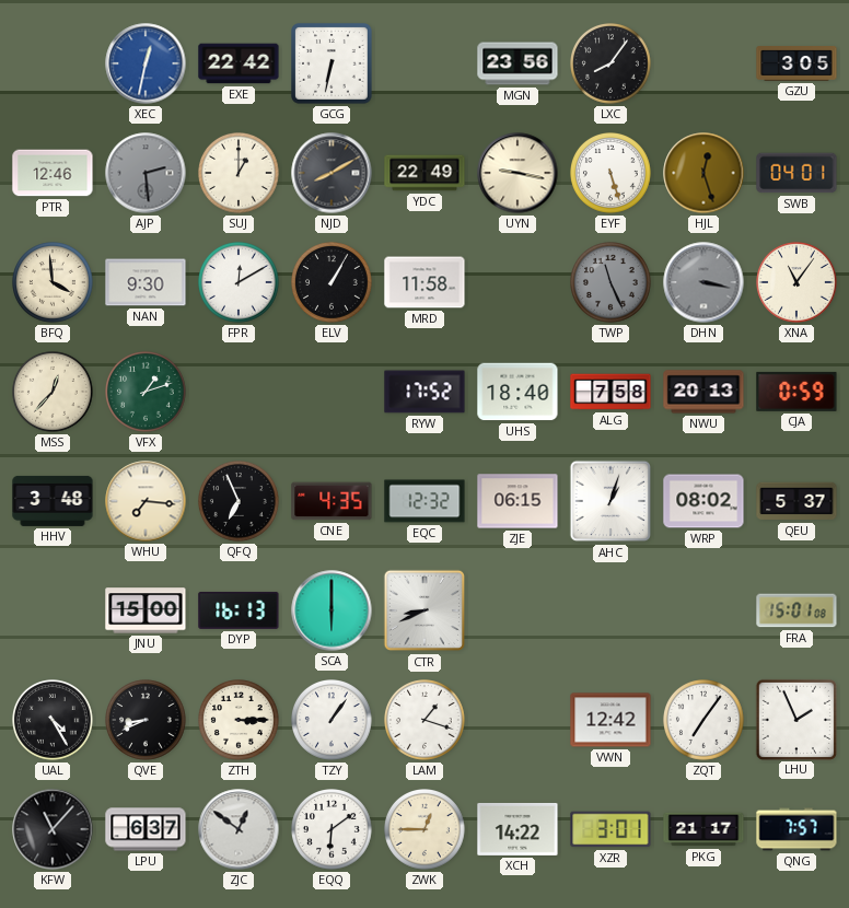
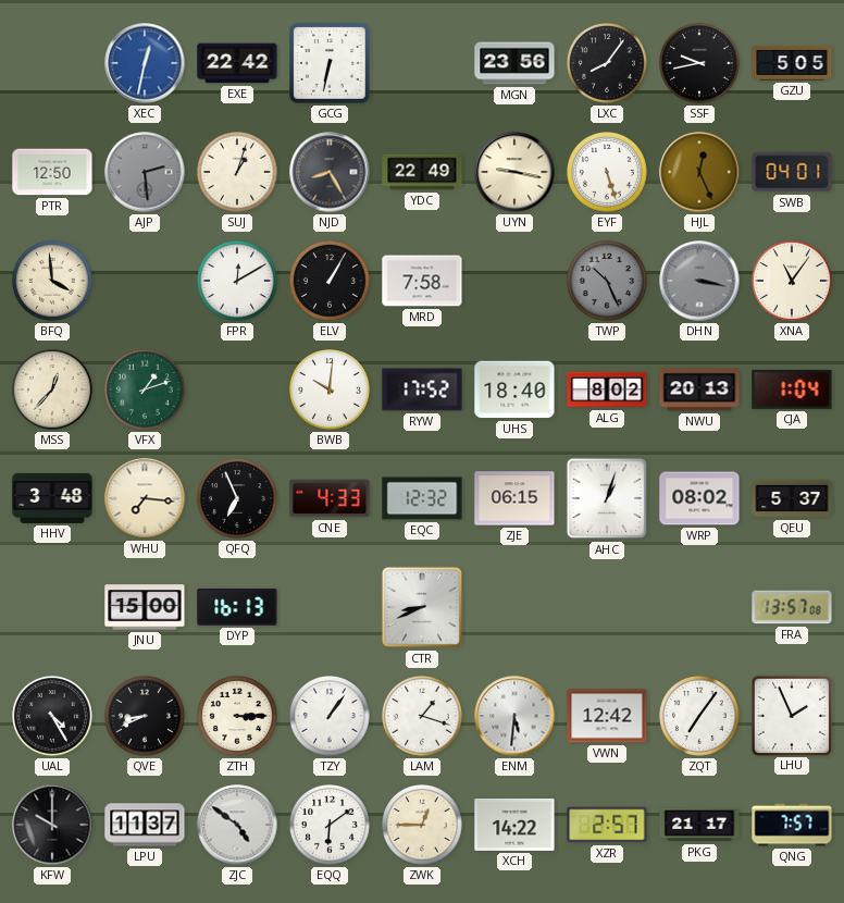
SSF: none -> 9:43
GZU: 3:05 -> 5:05
PTR: 12:46 -> 12:50
SUJ: 1:00 -> 1:03
NJD: 8:10 -> 8:25
HJL: 12:27 -> 12:26
NAN: 9:30 -> none
MRD: 11:58 -> 7:58
TWP: 11:26 -> 10:26
BWB: none -> 10:01
ALG: 7:58 -> 8:02
CJA: 0:59 -> 1:04
CNE: 4:35 -> 4:33
SCA: 6:00 -> none
FRA: 15:01 -> 13:57
ENM: none -> 5:31
KFW: 11:07 -> 10:00
LPU: 6:37 -> 11:37
ZJC: 12:51 -> 4:51
XZR: 3:01 -> 2:57
